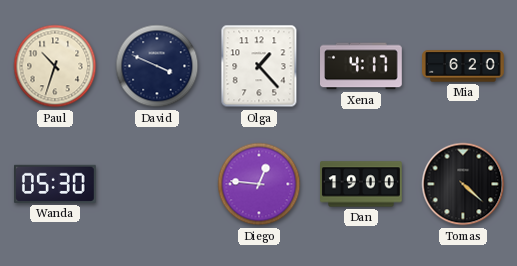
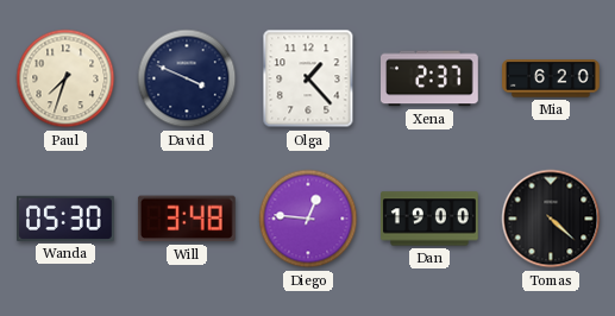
Paul: 10:33 -> 7:33
Xena: 4:17 -> 2:37
Will: none -> 3:48
